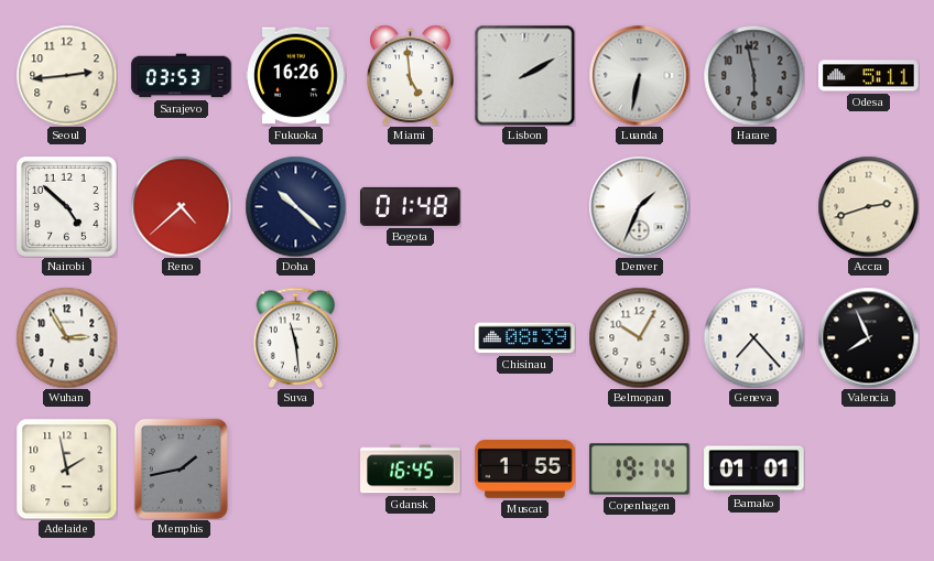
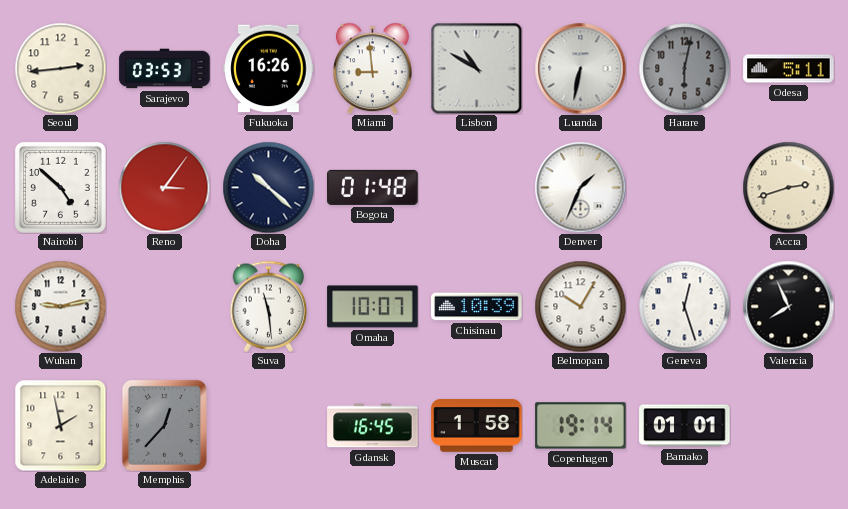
Miami: 4:59 -> 8:59
Lisbon: 2:10 -> 10:50
Harare: 5:58 -> 6:02
Reno: 4:38 -> 3:06
Wuhan: 2:55 -> 9:13
Omaha: none -> 10:07
Chisinau: 08:39 -> 10:39
Geneva: 7:23 -> 12:27
Memphis: 1:43 -> 12:37
Muscat: 1:55 -> 1:58
